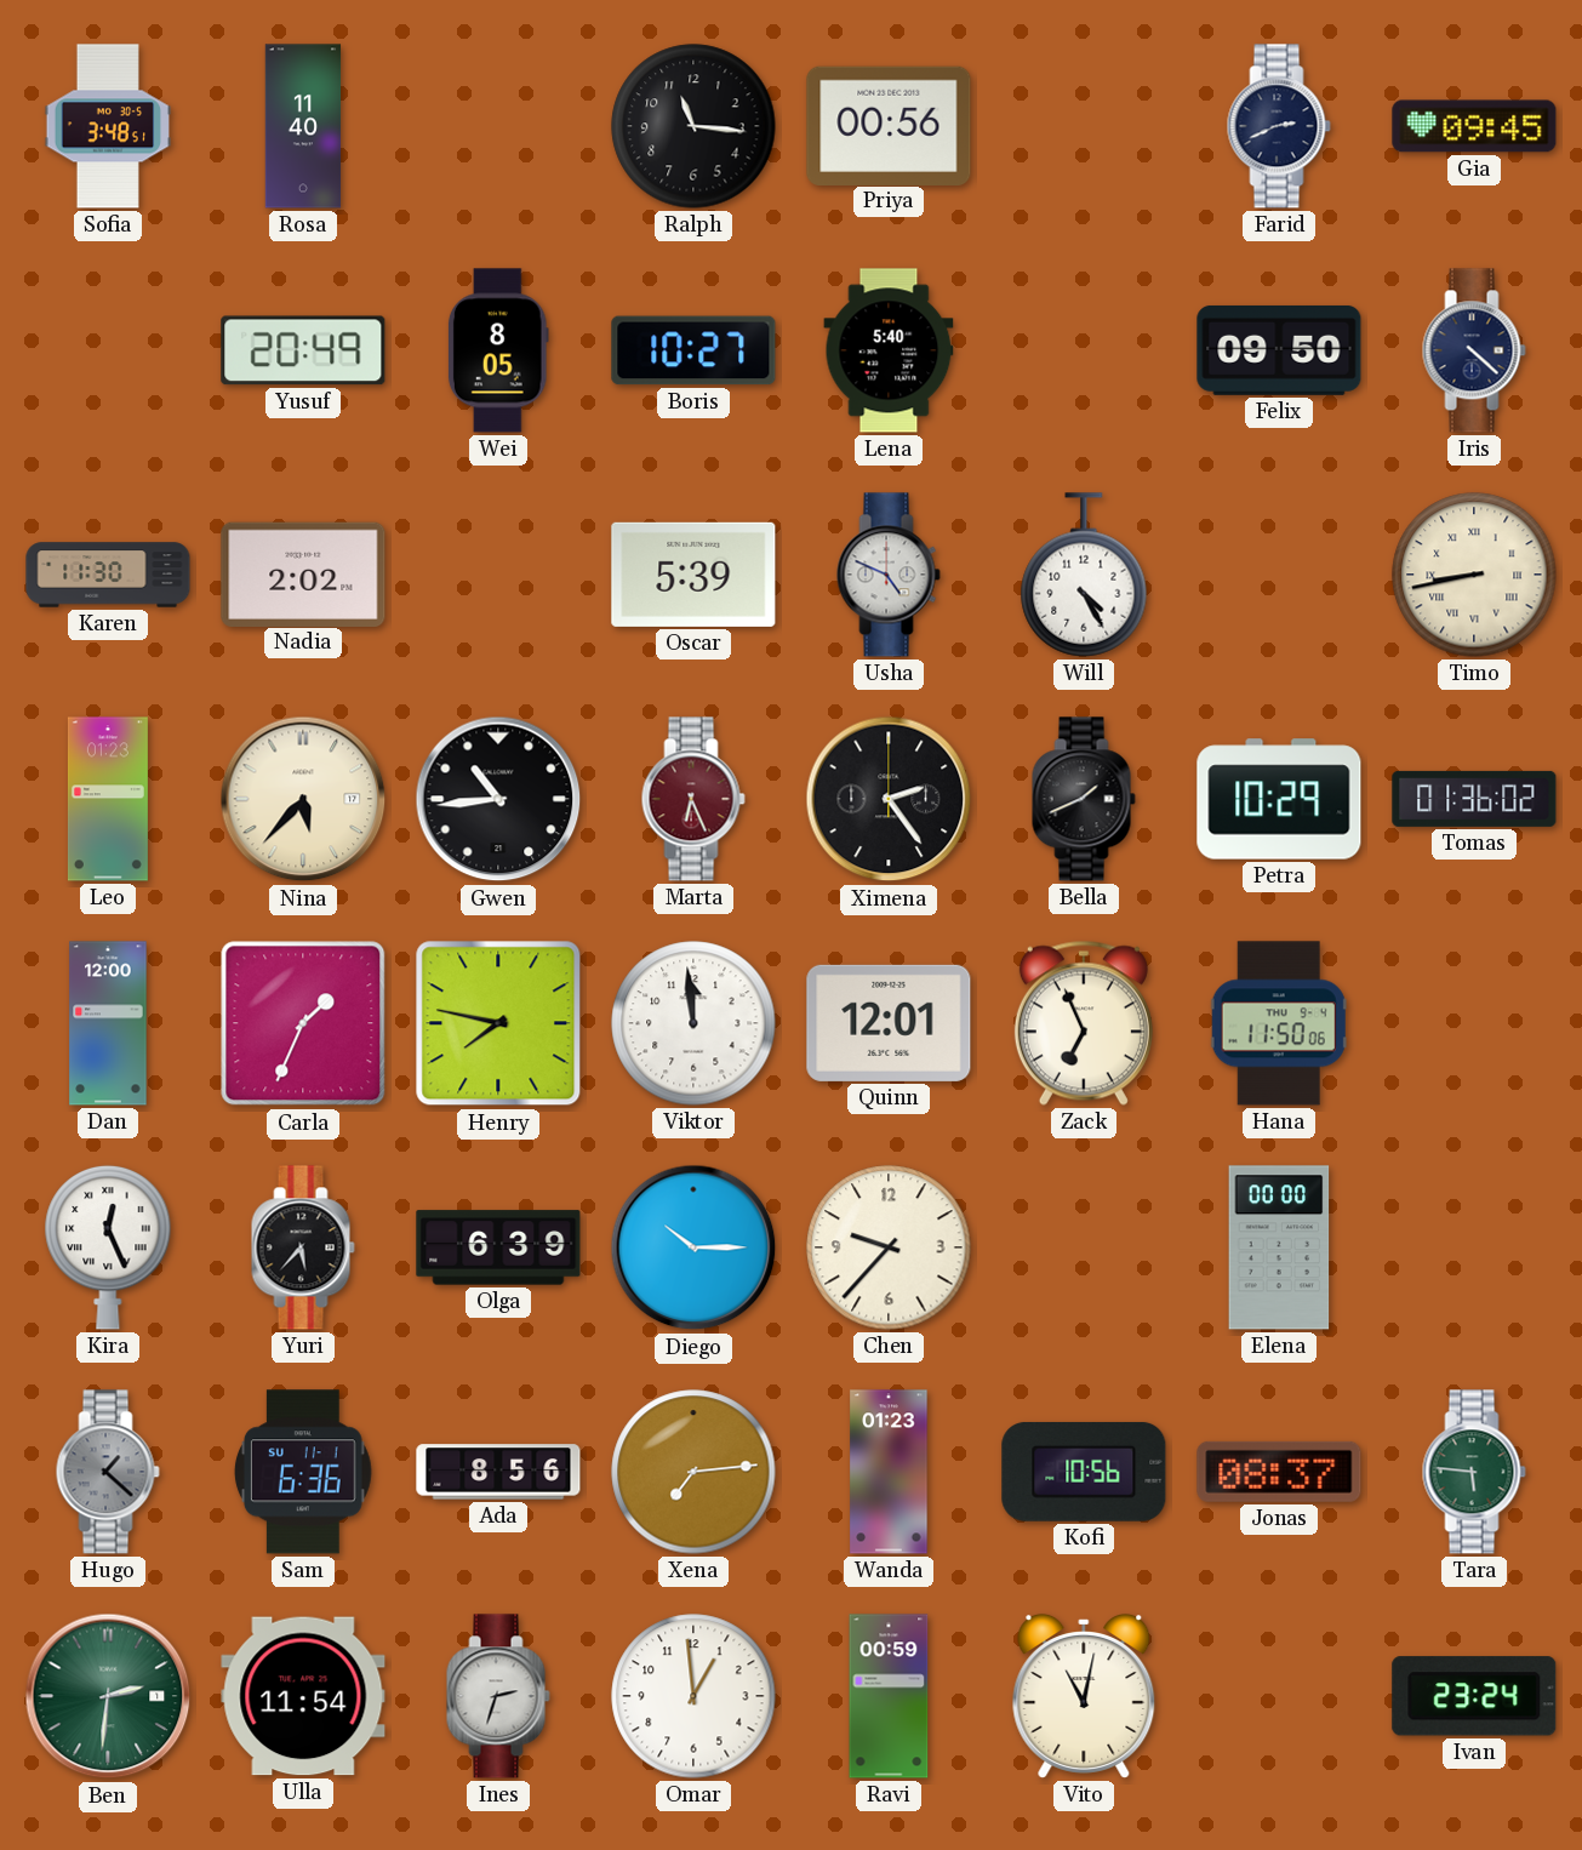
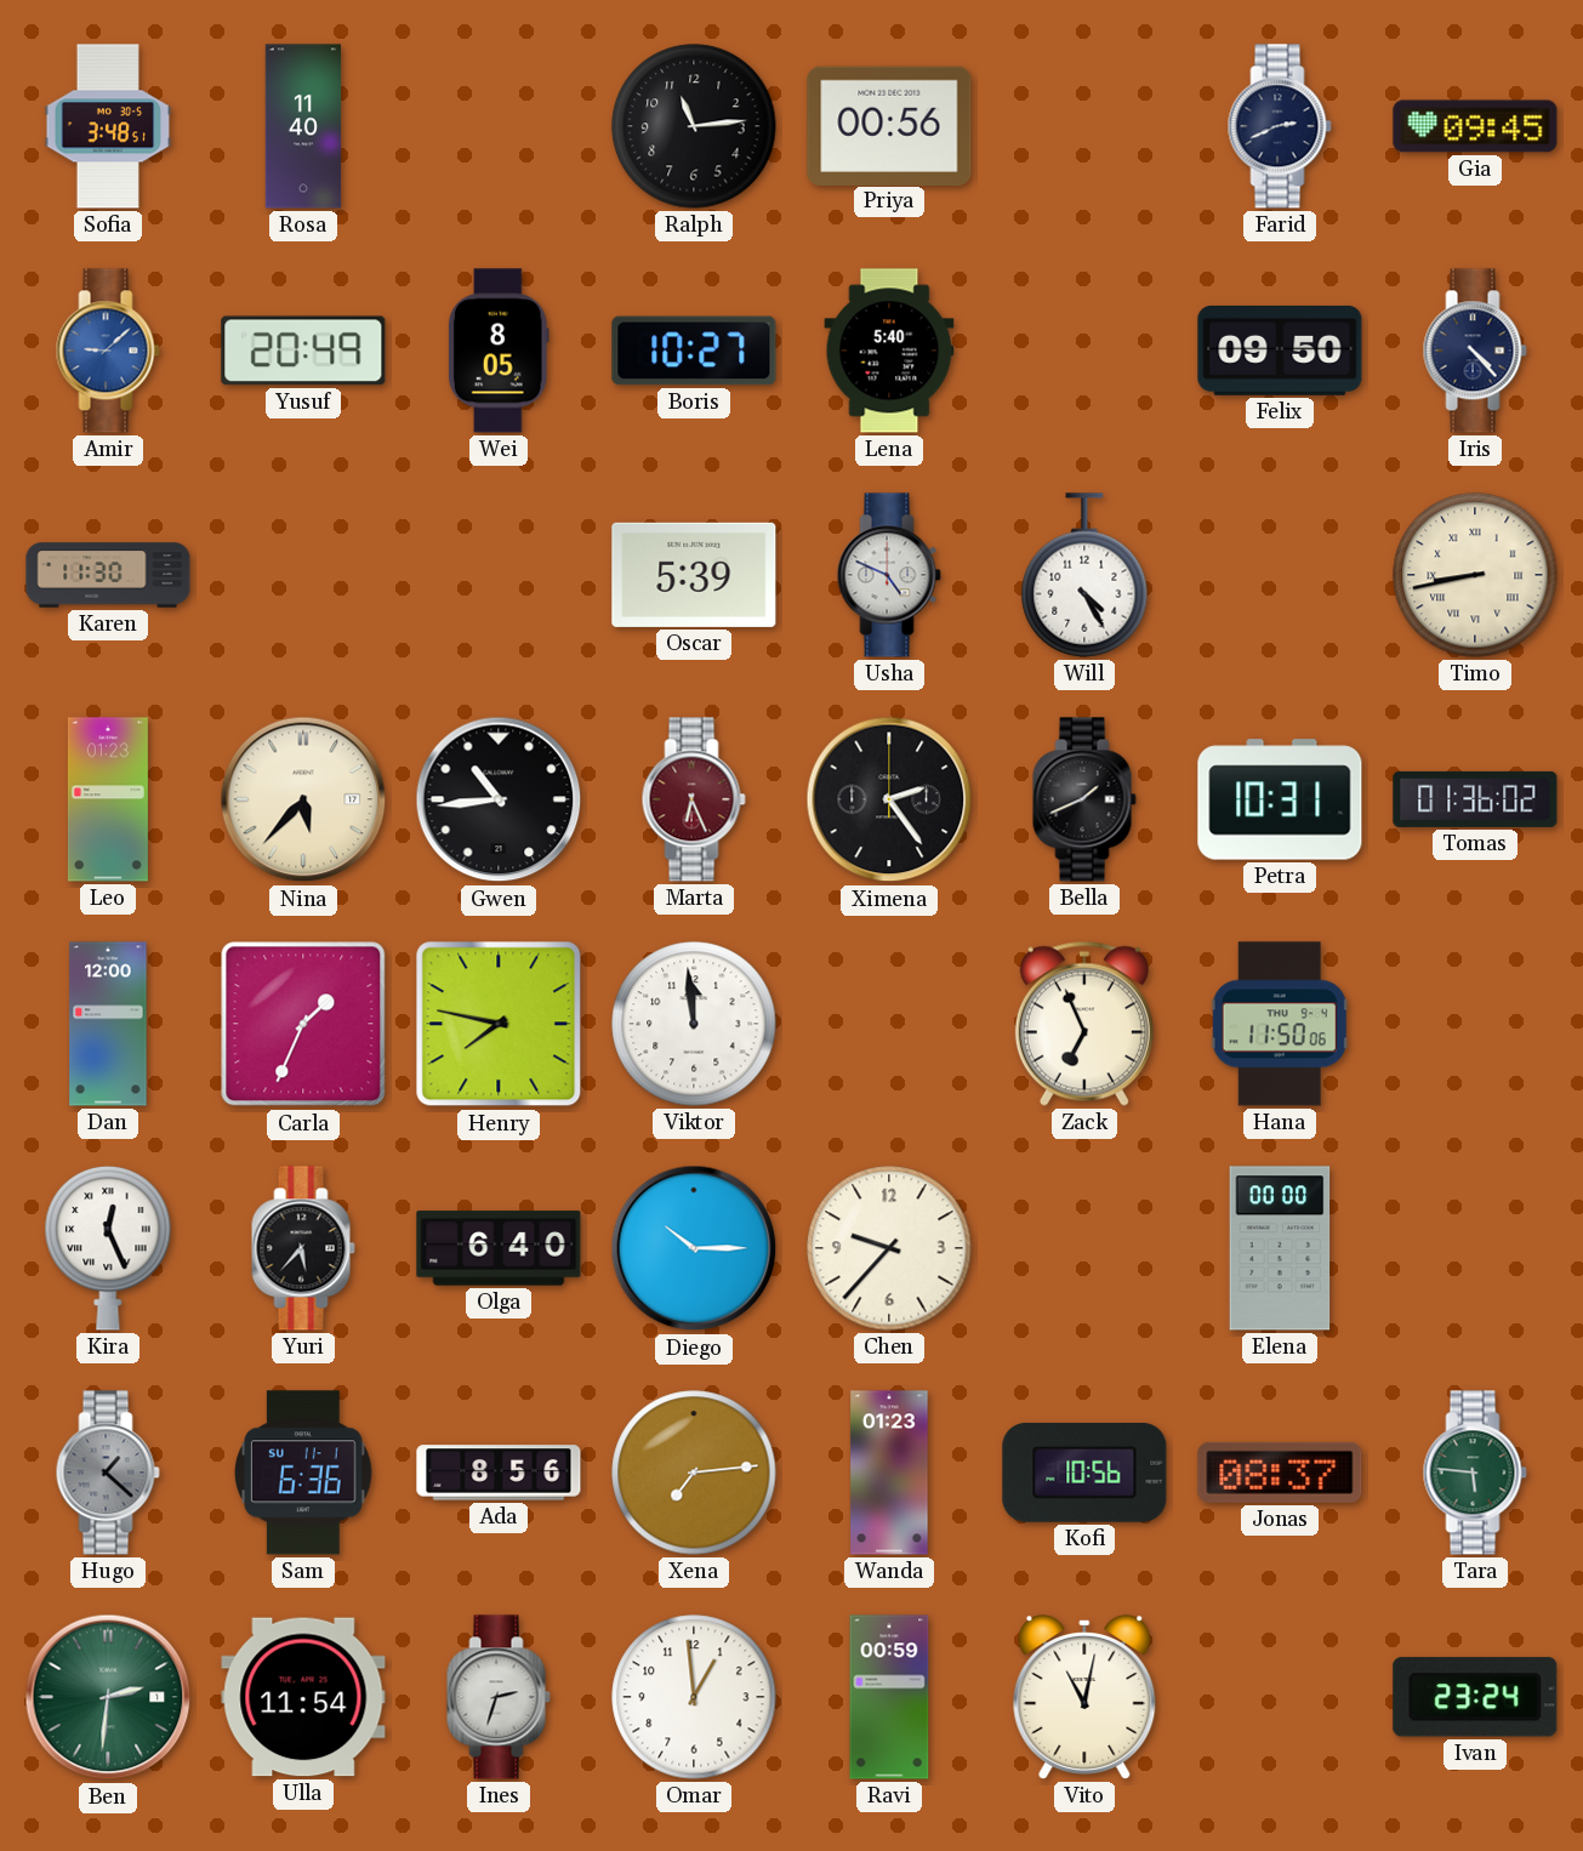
Ralph: 11:16 -> 11:14
Amir: none -> 9:08
Iris: 4:22 -> 4:23
Nadia: 2:02 -> none
Petra: 10:29 -> 10:31
Quinn: 12:01 -> none
Olga: 6:39 -> 6:40
